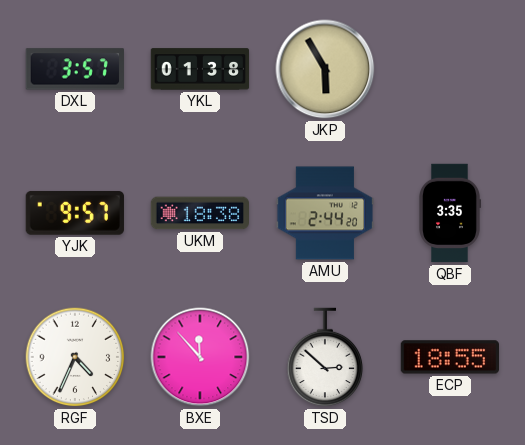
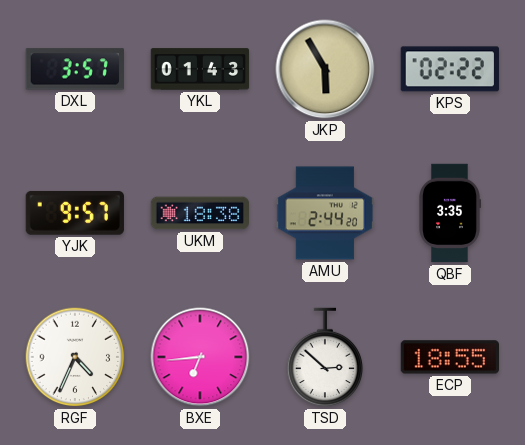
YKL: 01:38 -> 01:43
KPS: none -> 02:22
BXE: 11:53 -> 6:44
